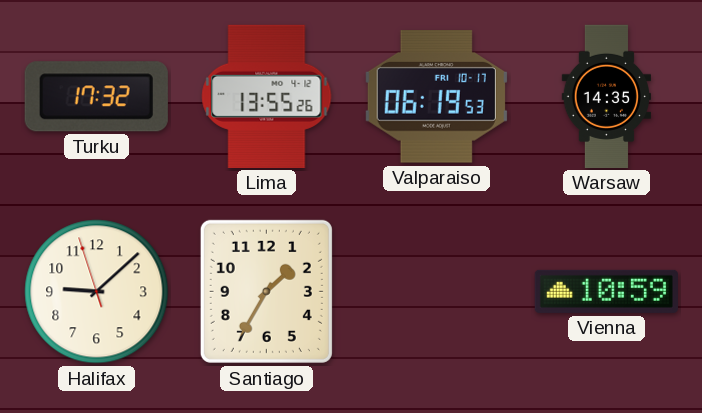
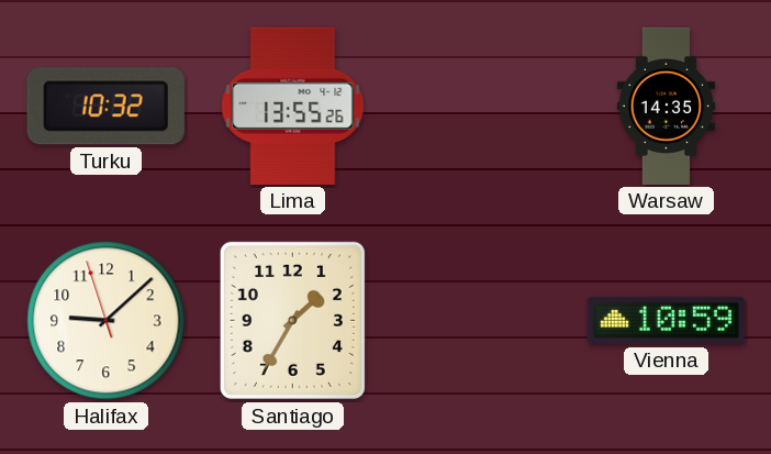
Turku: 17:32 -> 10:32
Valparaiso: 06:19 -> none
